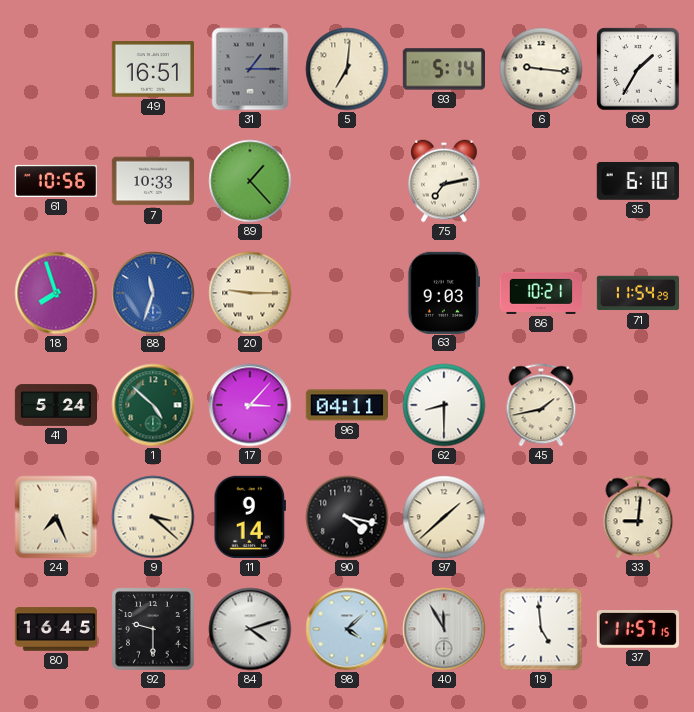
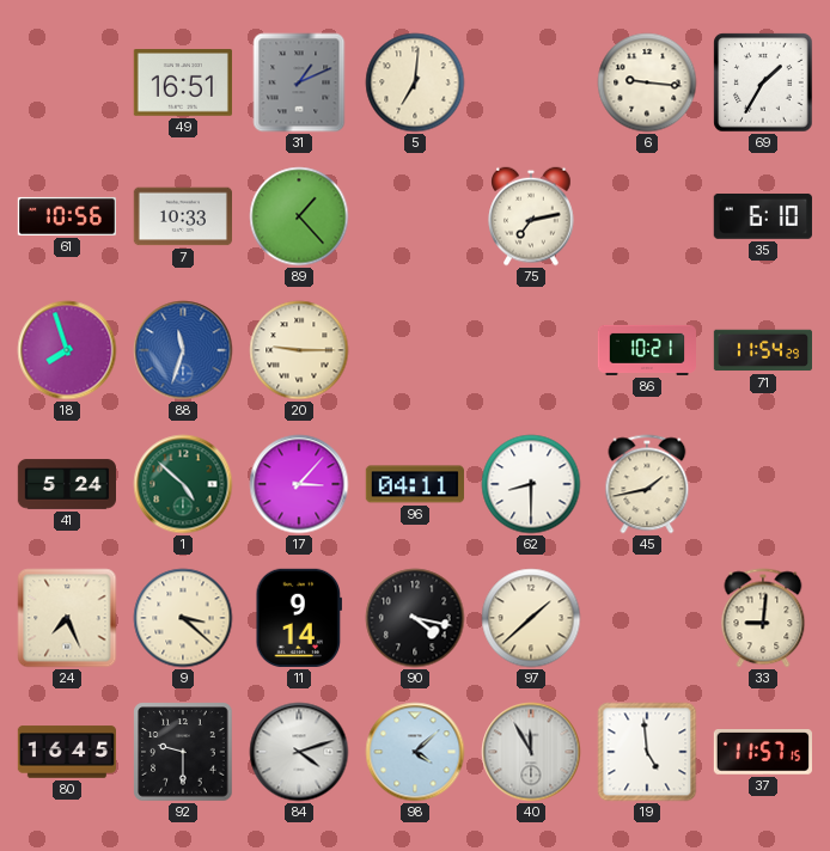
31: 1:15 -> 1:11
93: 5:14 -> none
63: 9:03 -> none
